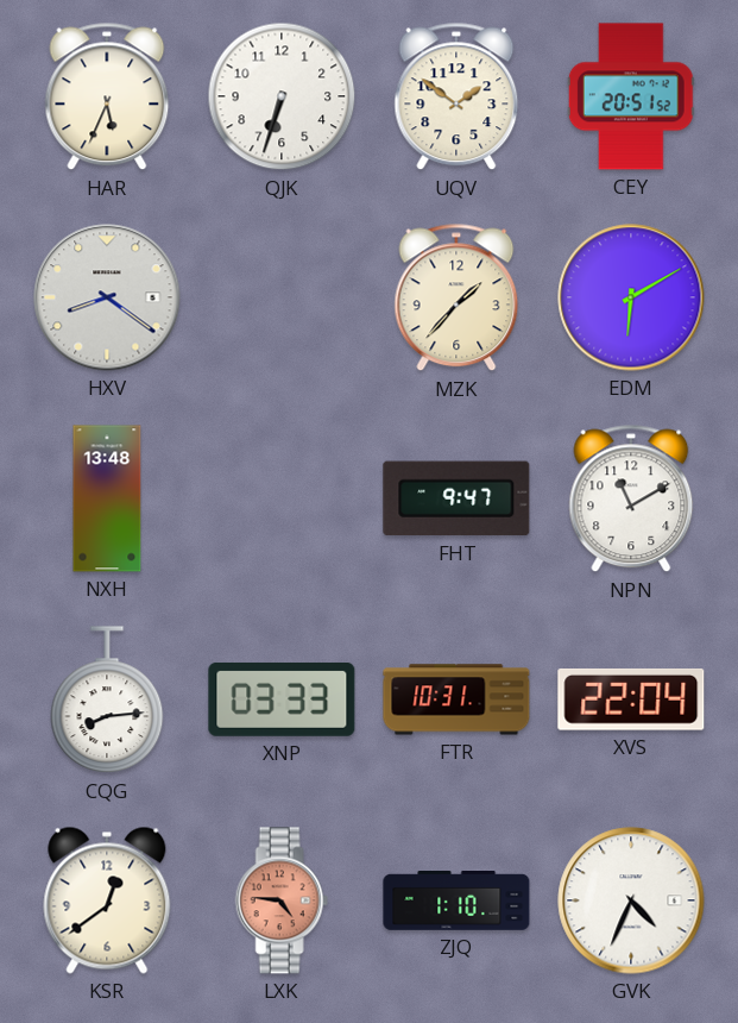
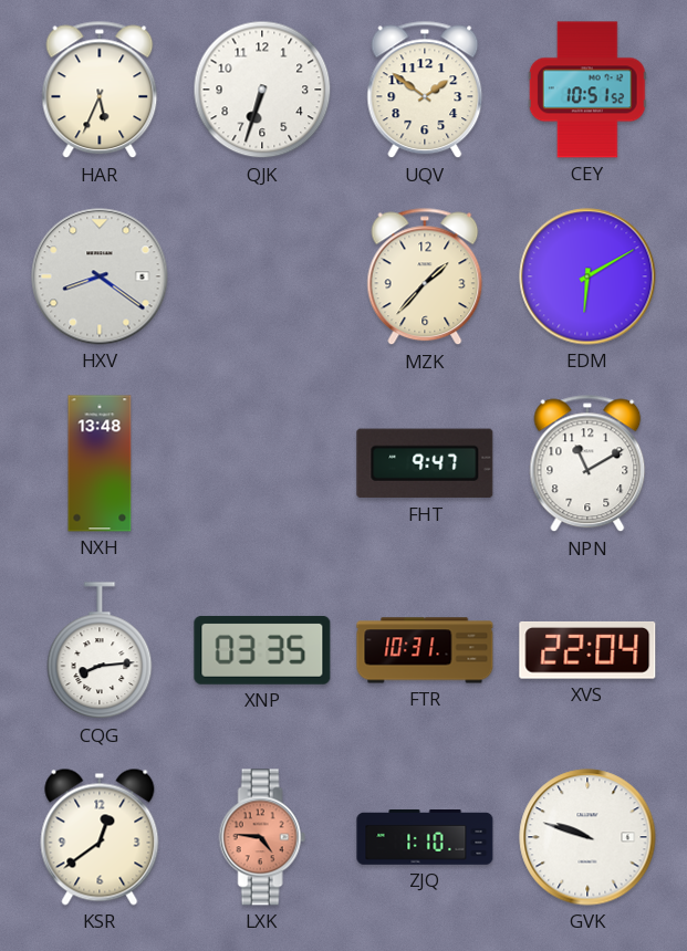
CEY: 20:51 -> 10:51
XNP: 03:33 -> 03:35
GVK: 4:34 -> 9:48
